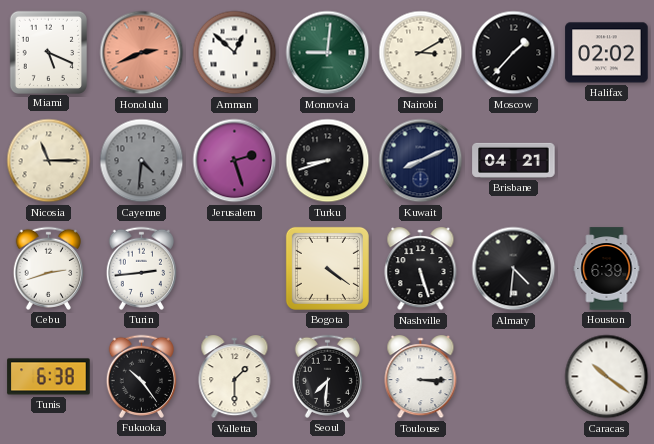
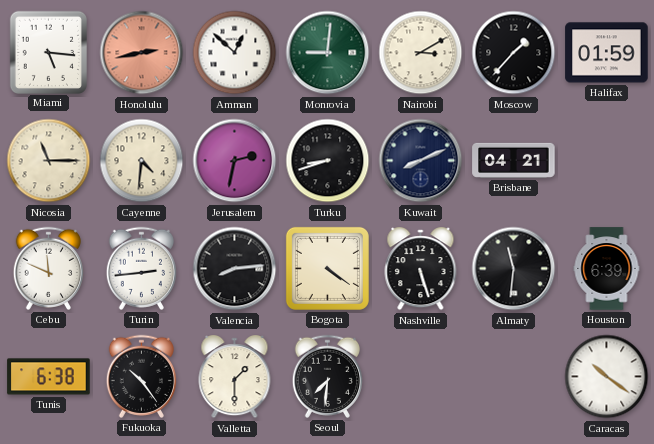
Miami: 5:19 -> 5:16
Honolulu: 2:41 -> 2:43
Halifax: 02:02 -> 01:59
Cayenne dial: grey -> cream
Jerusalem: 2:27 -> 2:32
Cebu: 2:42 -> 11:49
Valencia: none -> 8:14
Almaty: 4:31 -> 11:31
Toulouse: 3:15 -> none
